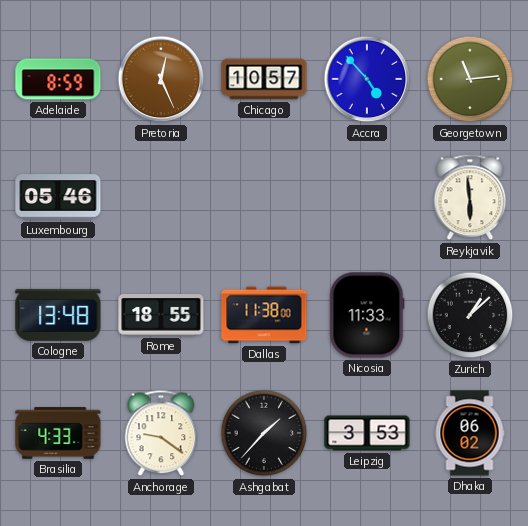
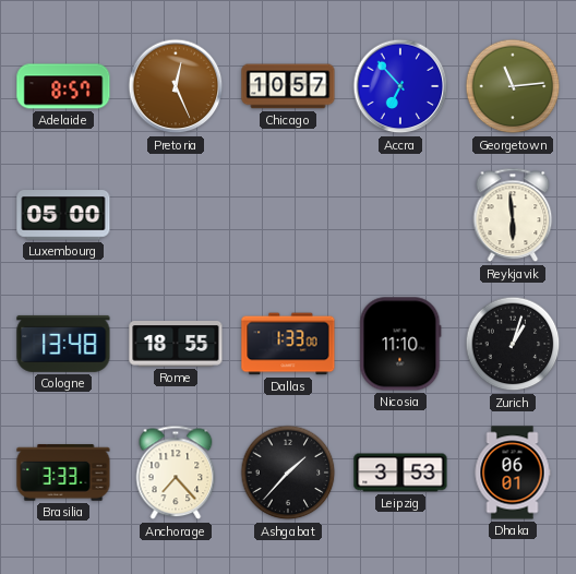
Adelaide: 8:59 -> 8:57
Accra: 4:53 -> 6:53
Luxembourg: 05:46 -> 05:00
Dallas: 11:38 -> 1:33
Nicosia: 11:33 -> 11:10
Zurich: 1:08 -> 1:03
Brasilia: 4:33 -> 3:33
Anchorage: 9:21 -> 7:23
Dhaka: 06:02 -> 06:01
